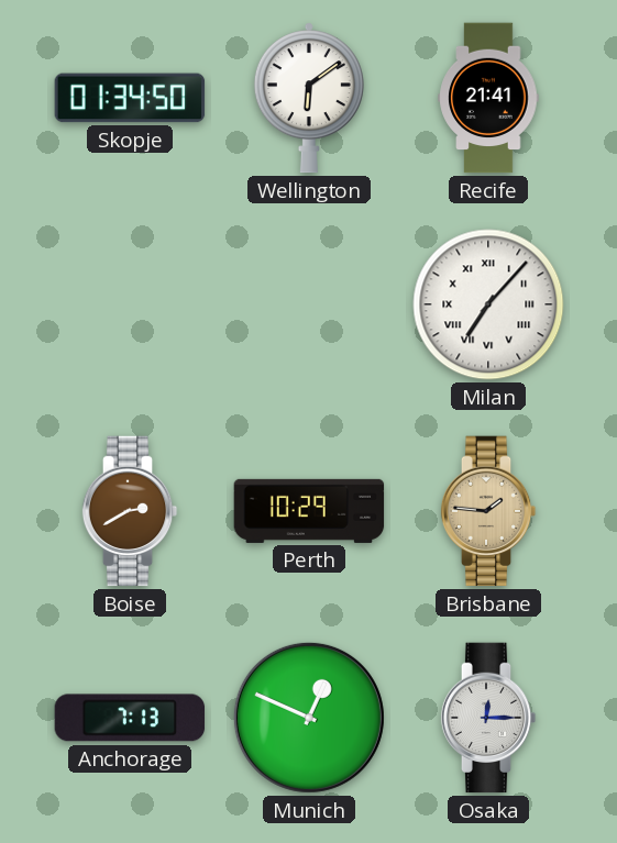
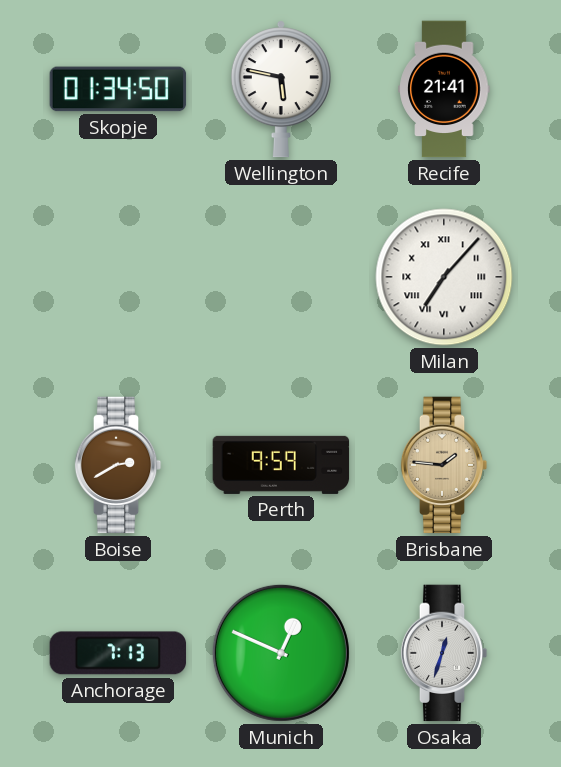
Wellington: 6:09 -> 5:47
Perth: 10:29 -> 9:59
Osaka: 12:15 -> 12:33
